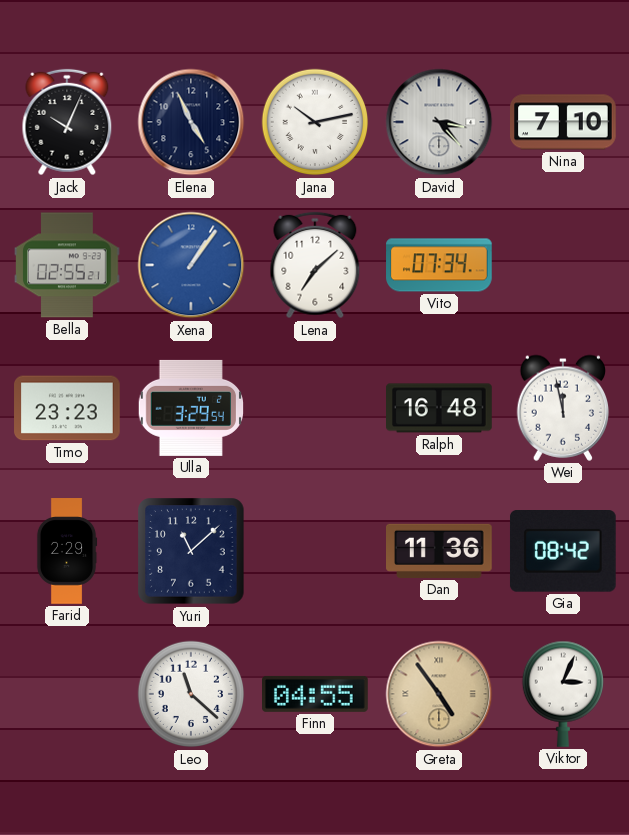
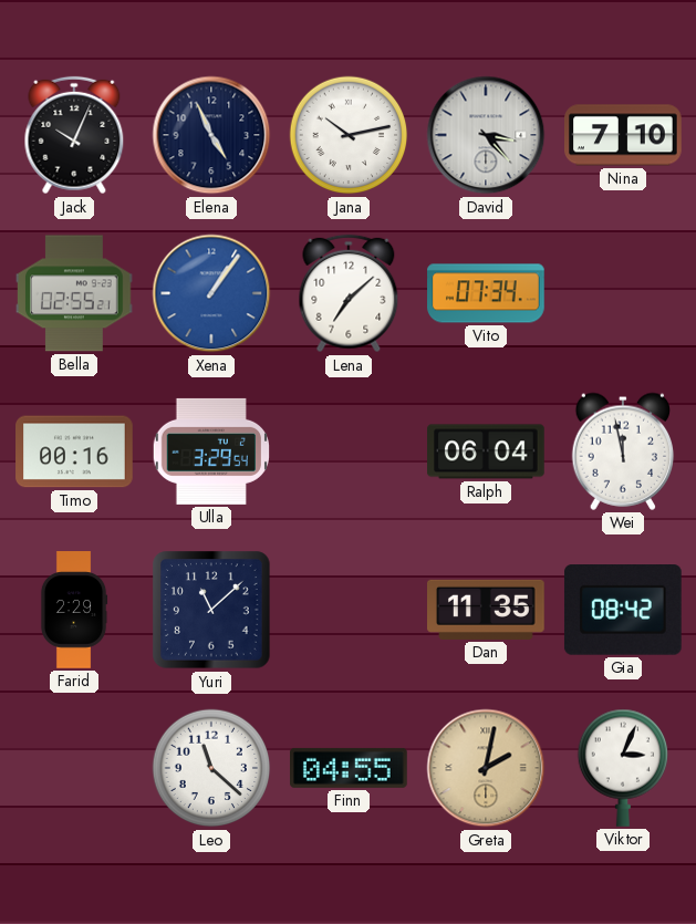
Timo: 23:23 -> 00:16
Ralph: 16:48 -> 06:04
Dan: 11:36 -> 11:35
Greta: 4:54 -> 2:02
